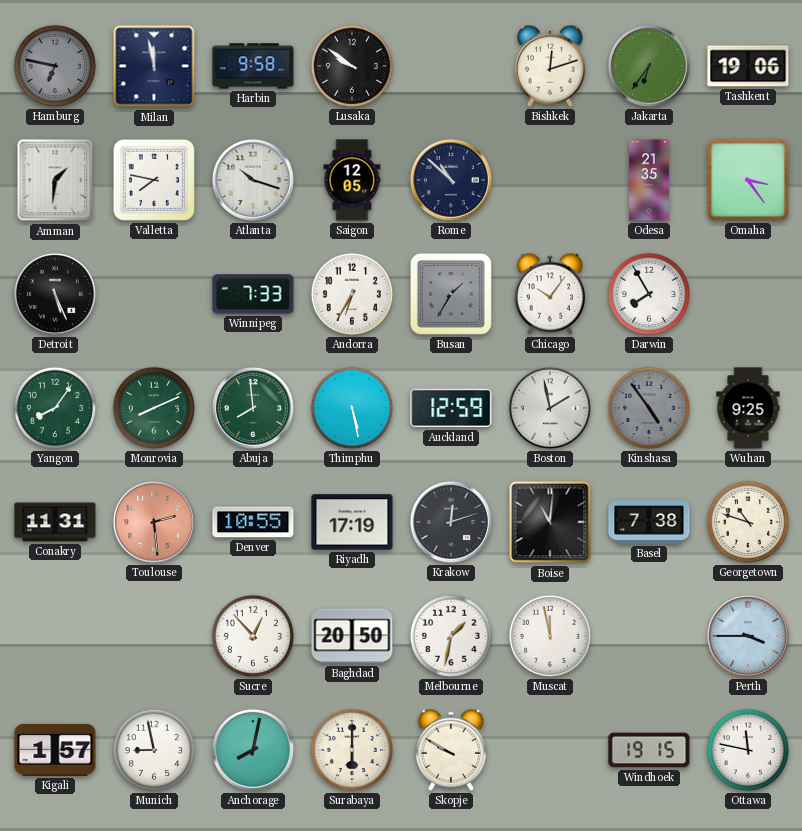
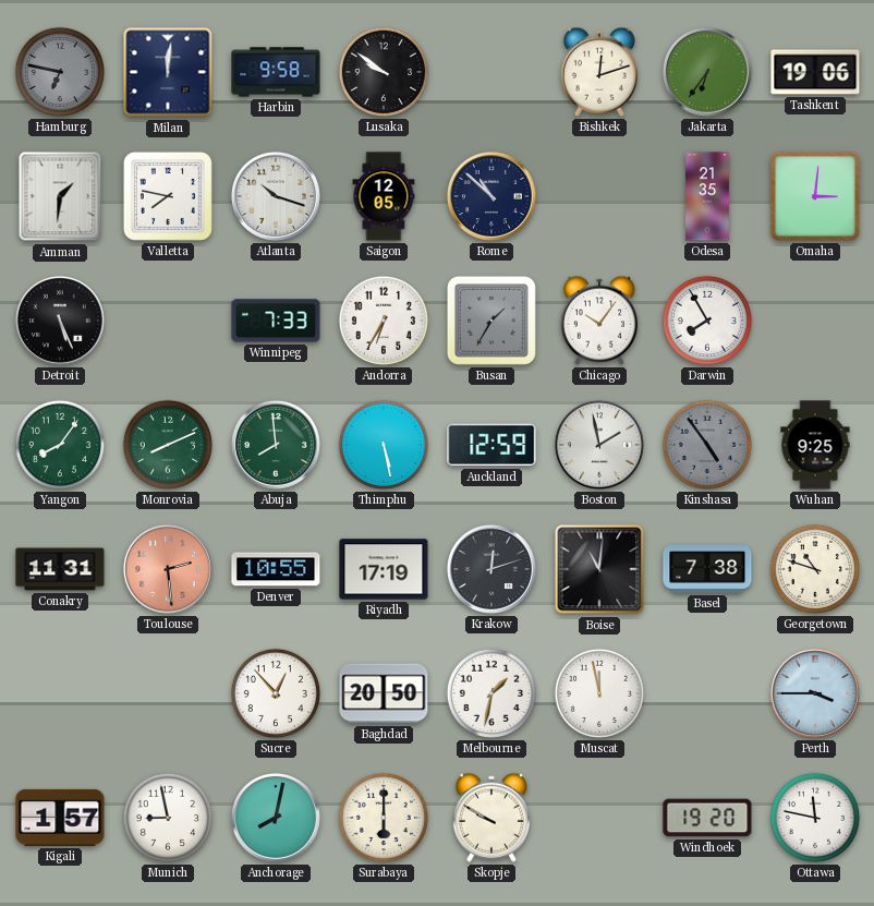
Milan: 11:58 -> 12:01
Omaha: 3:24 -> 3:01
Windhoek: 19:15 -> 19:20
